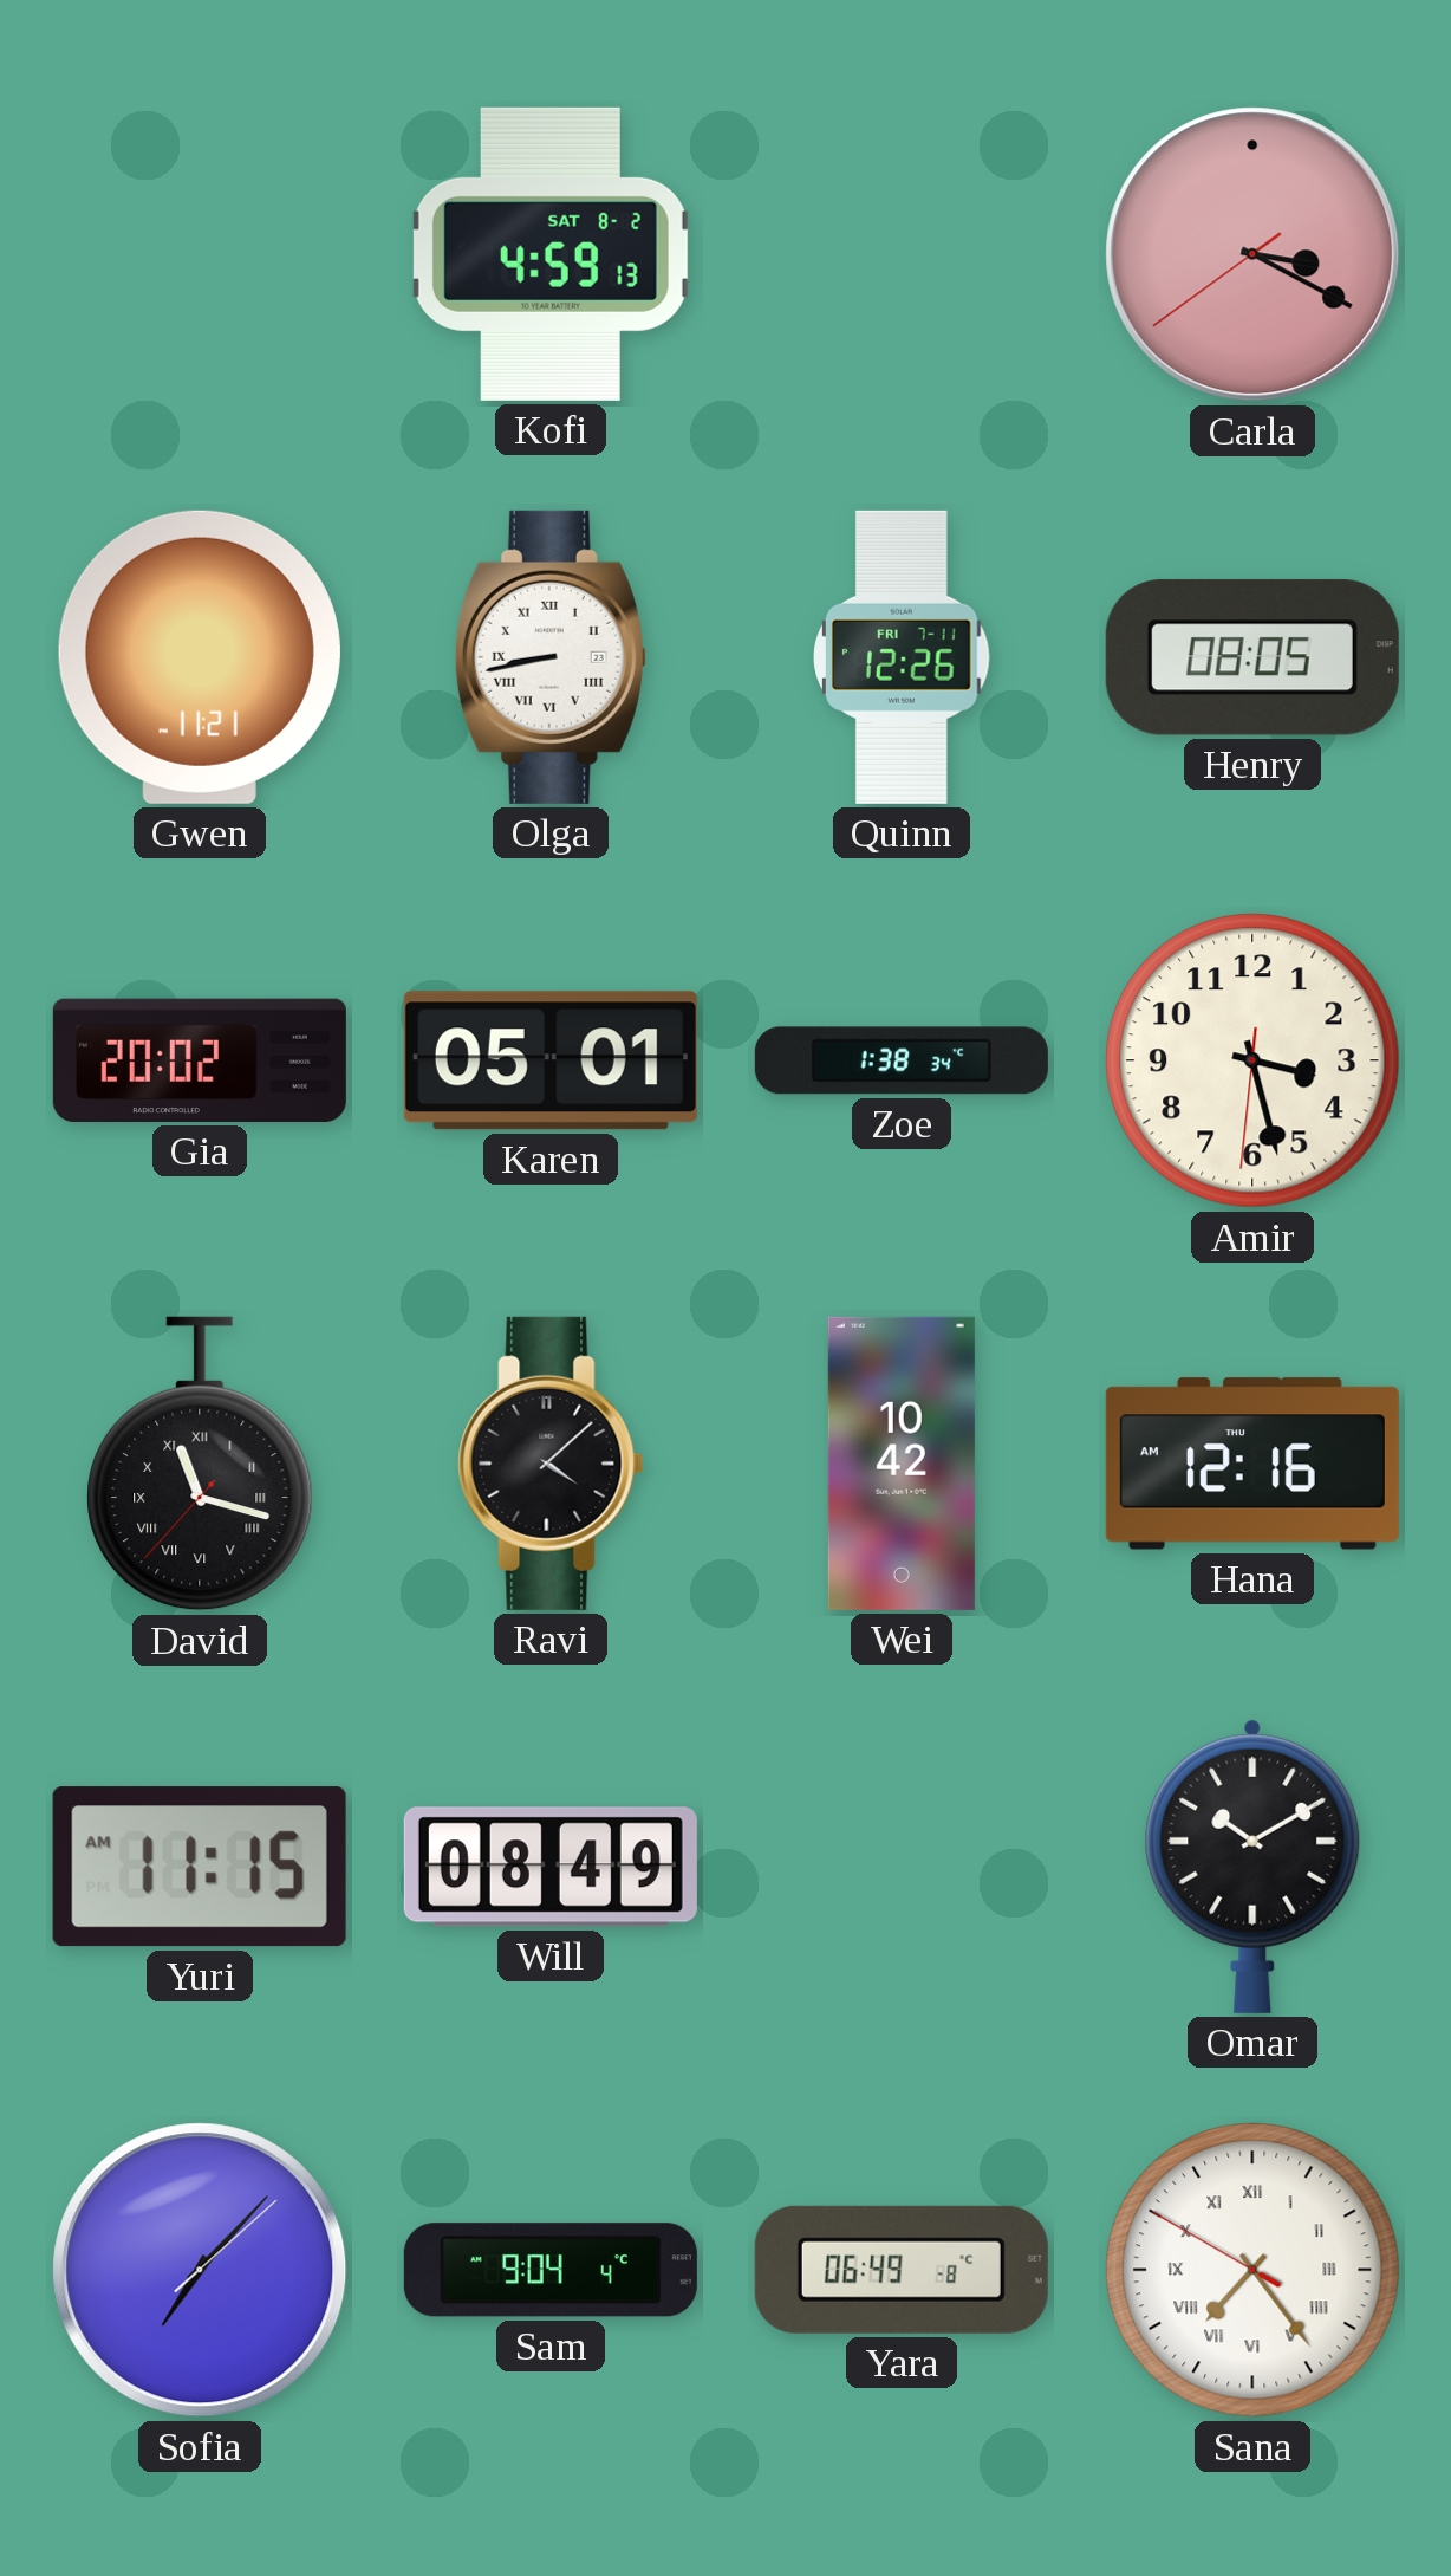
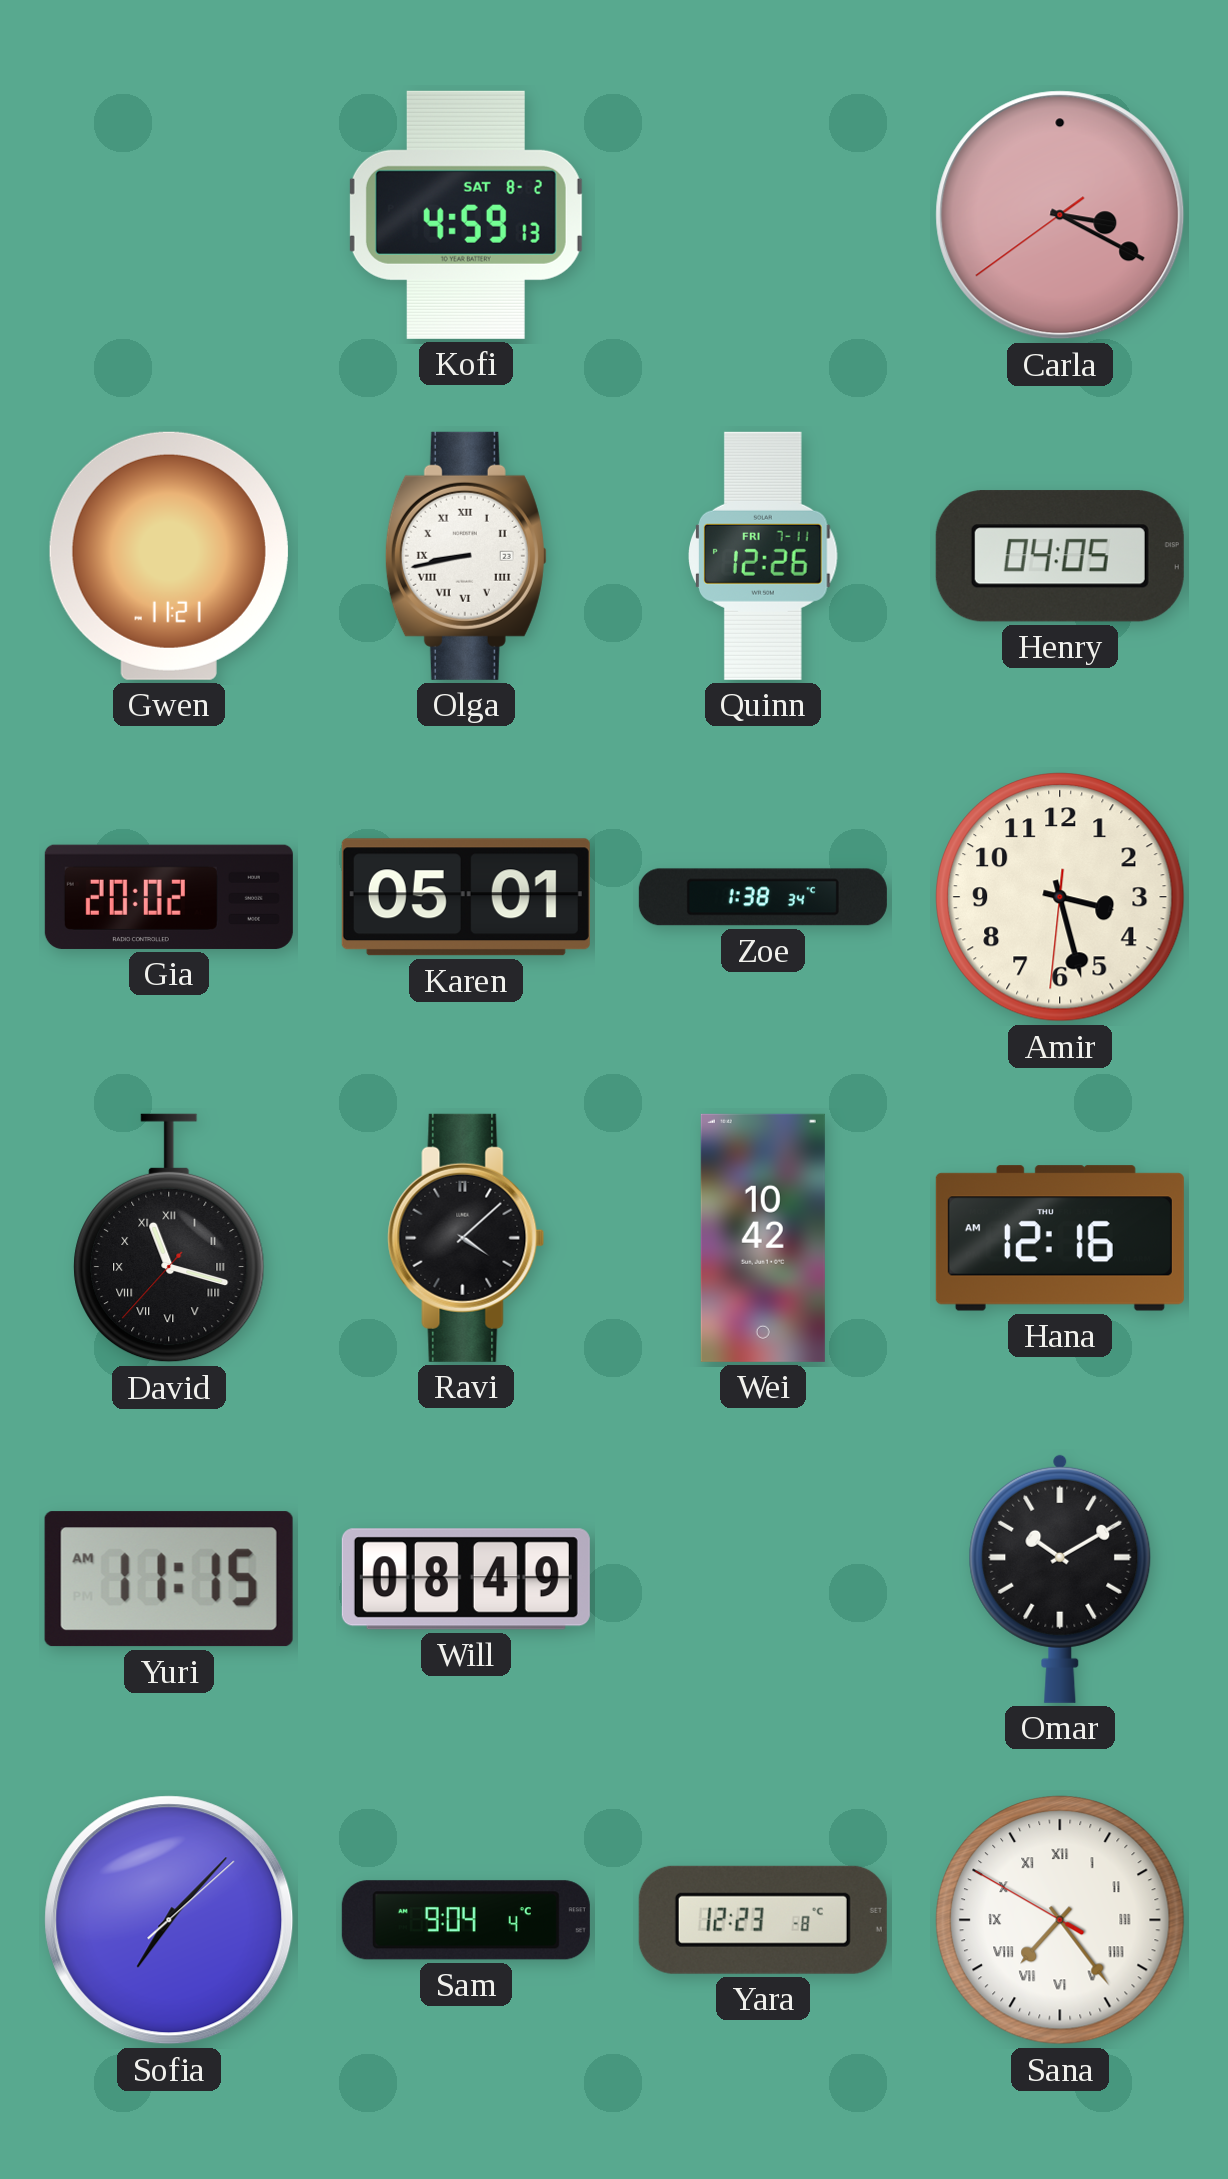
Henry: 08:05 -> 04:05
Yara: 06:49 -> 12:23
